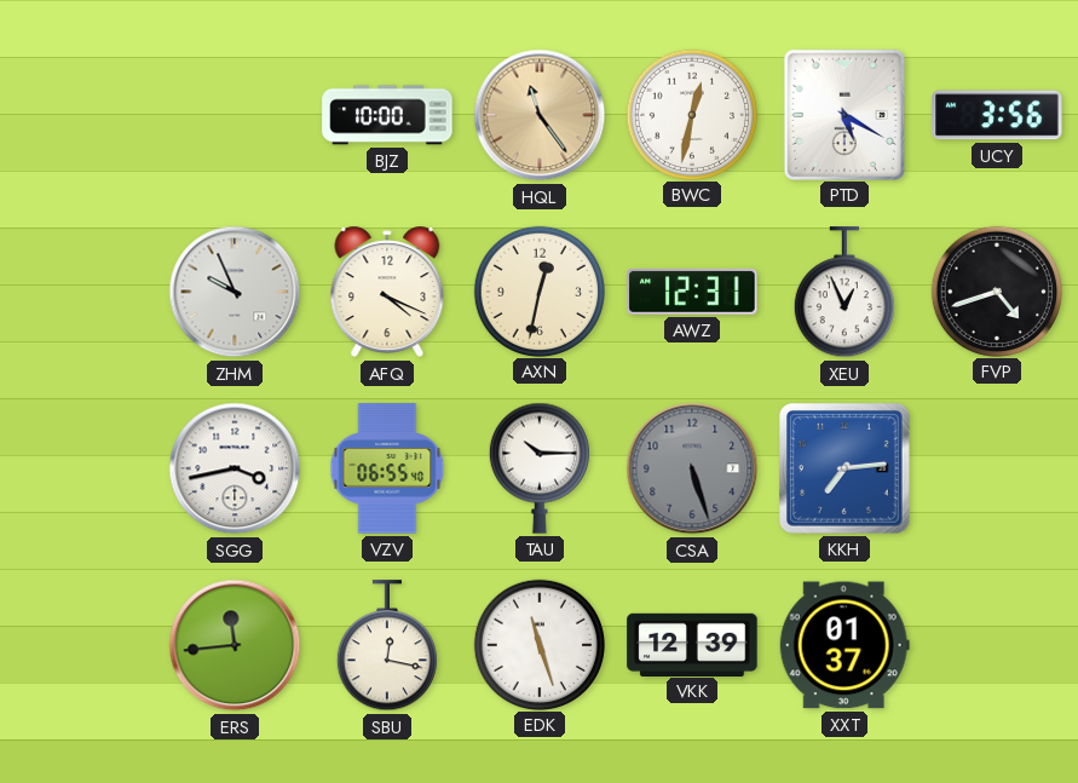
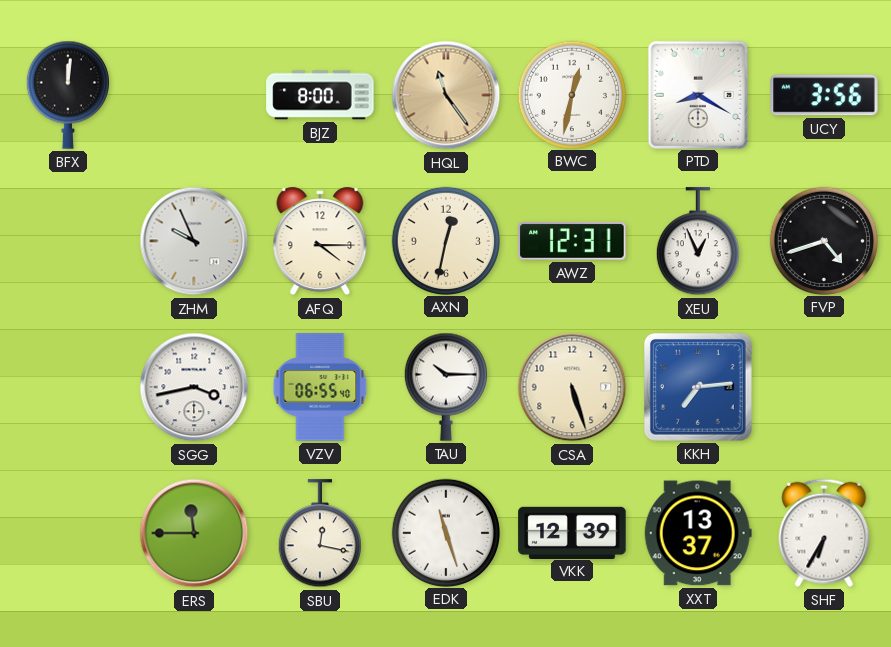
BFX: none -> 12:01
BJZ: 10:00 -> 8:00
PTD: 5:20 -> 8:20
AFQ: 4:19 -> 4:15
CSA dial: grey -> cream
ERS: 11:44 -> 11:45
XXT: 01:37 -> 13:37
SHF: none -> 6:35
